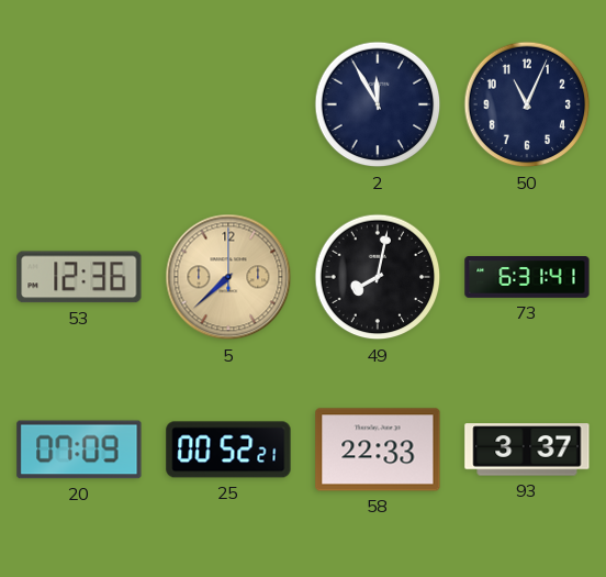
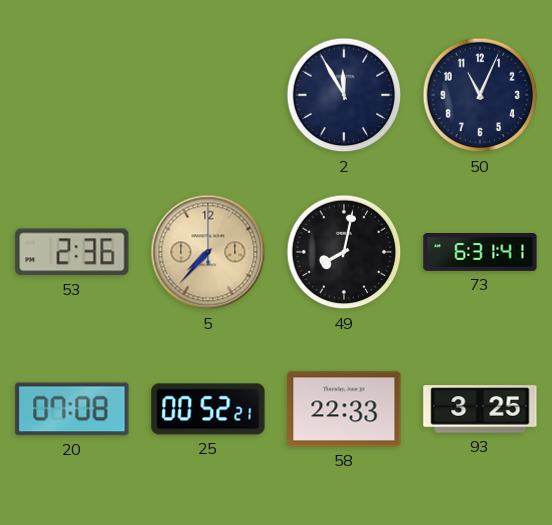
53: 12:36 -> 2:36
5: 7:38 -> 7:37
20: 07:09 -> 07:08
93: 3:37 -> 3:25
